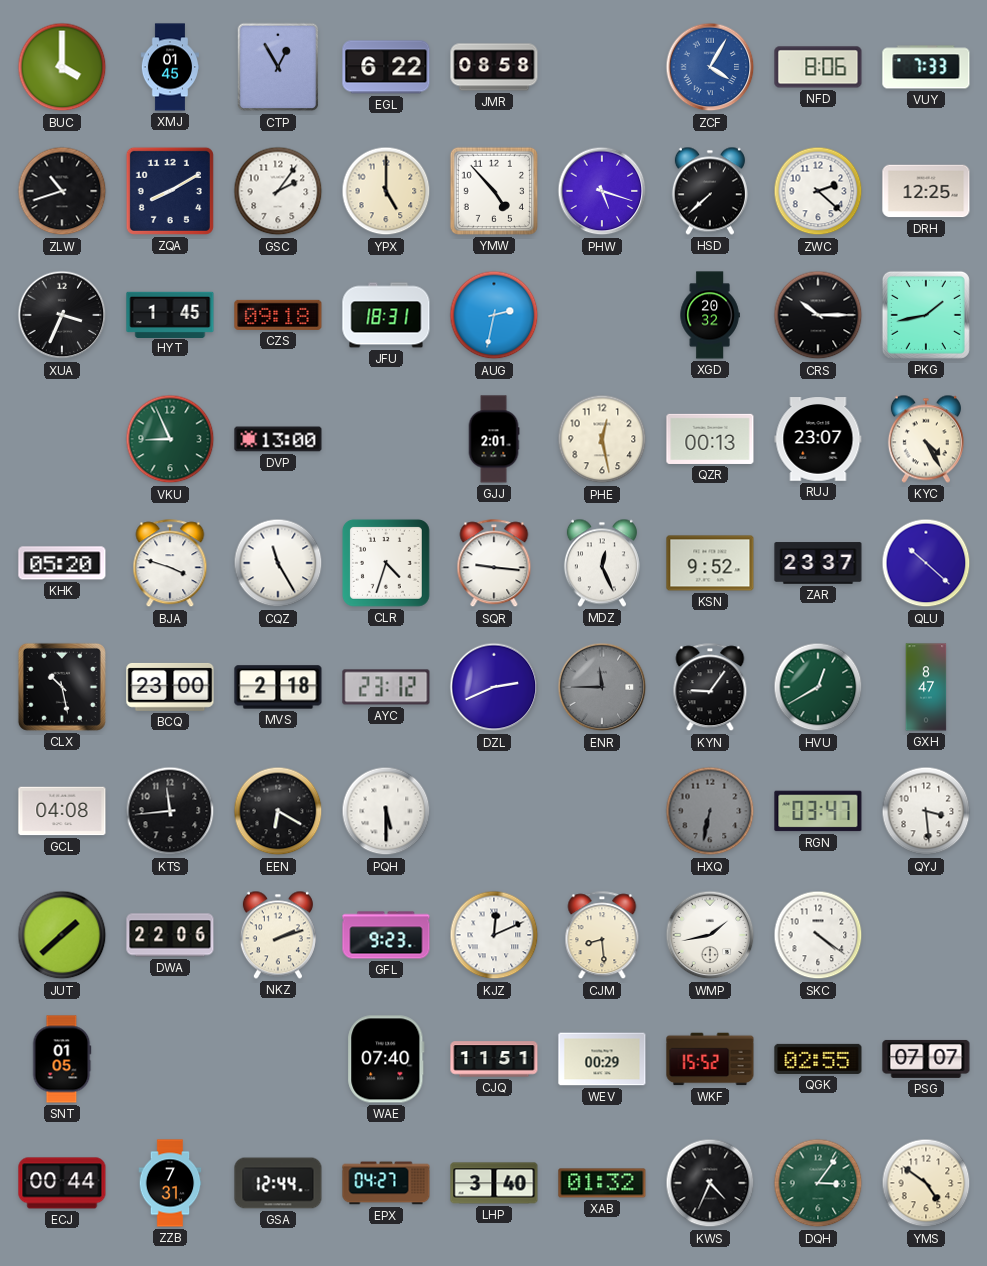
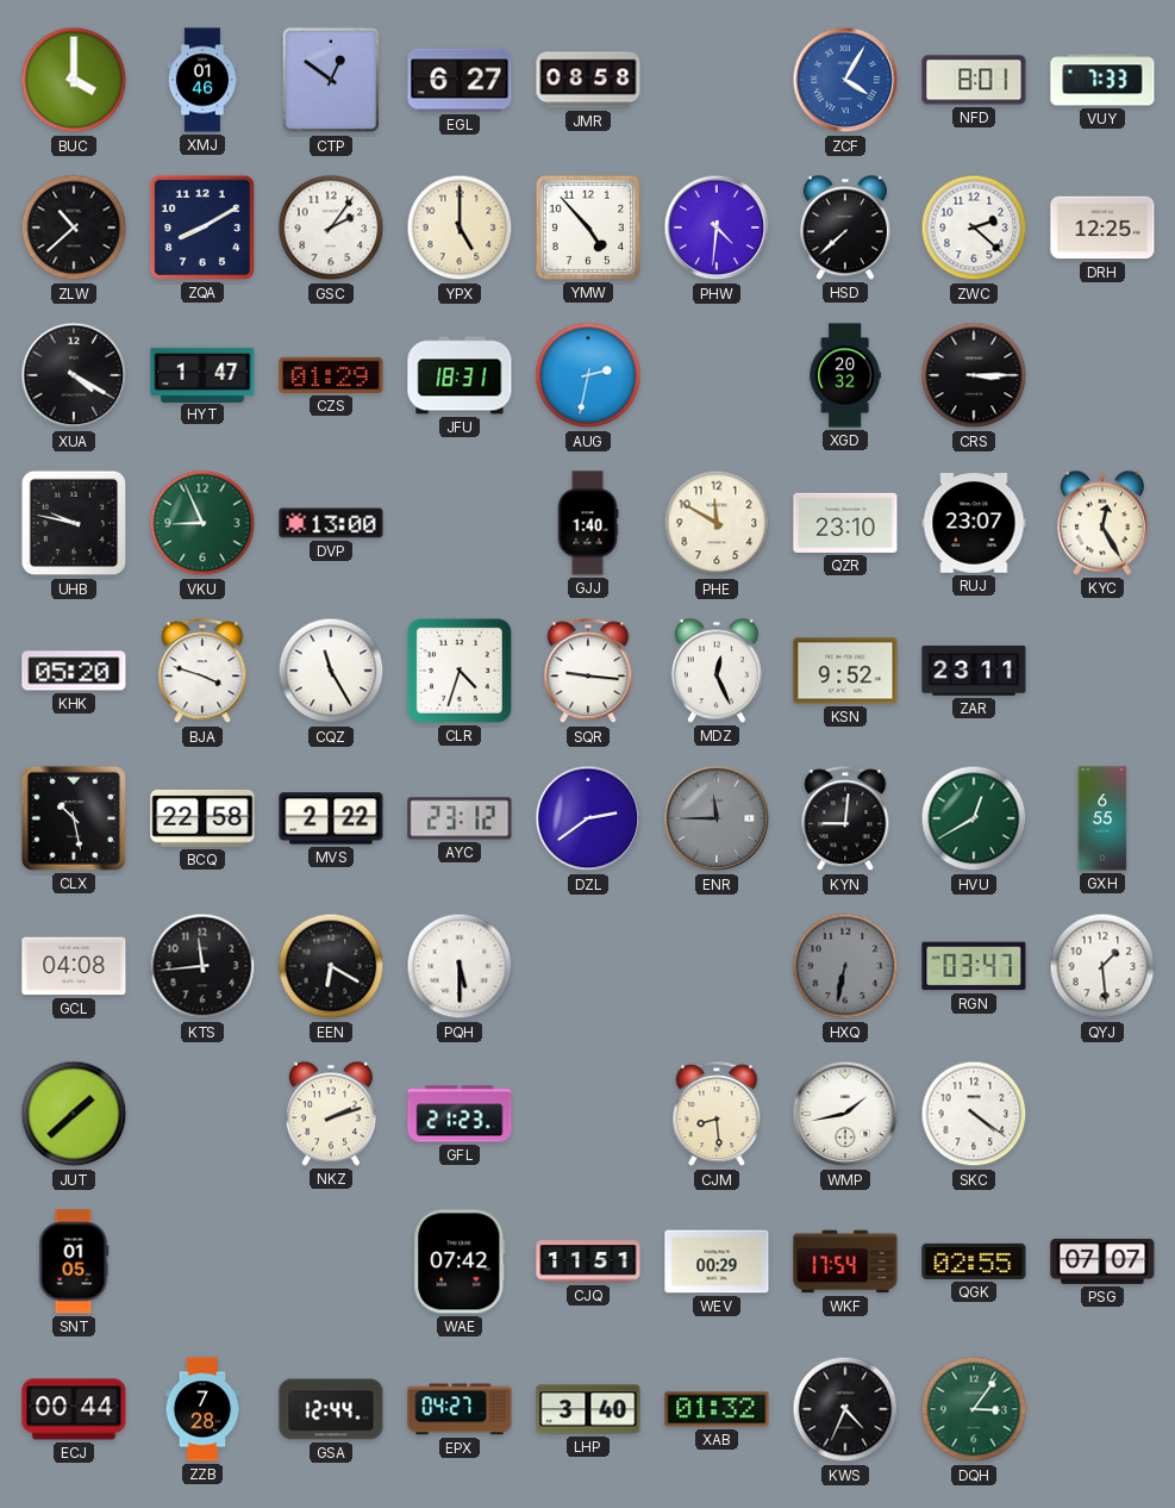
XMJ: 01:45 -> 01:46
CTP: 12:55 -> 12:51
EGL: 6:22 -> 6:27
NFD: 8:06 -> 8:01
ZLW: 10:42 -> 10:38
PHW: 5:18 -> 4:31
XUA: 3:34 -> 4:20
HYT: 1:45 -> 1:47
CZS: 09:18 -> 01:29
CRS: 10:15 -> 3:15
PKG: 1:43 -> none
UHB: none -> 9:47
GJJ: 2:01 -> 1:40
PHE: 12:28 -> 11:50
QZR: 00:13 -> 23:10
KYC: 4:25 -> 12:25
ZAR: 23:37 -> 23:11
QLU: 10:22 -> none
BCQ: 23:00 -> 22:58
MVS: 2:18 -> 2:22
DZL: 2:41 -> 2:39
KYN: 9:06 -> 9:01
GXH: 8:47 -> 6:55
QYJ: 3:29 -> 1:29
DWA: 22:06 -> none
GFL: 9:23 -> 21:23
KJZ: 12:11 -> none
WAE: 07:40 -> 07:42
WKF: 15:52 -> 17:54
ZZB: 7:31 -> 7:28
YMS: 4:51 -> none
